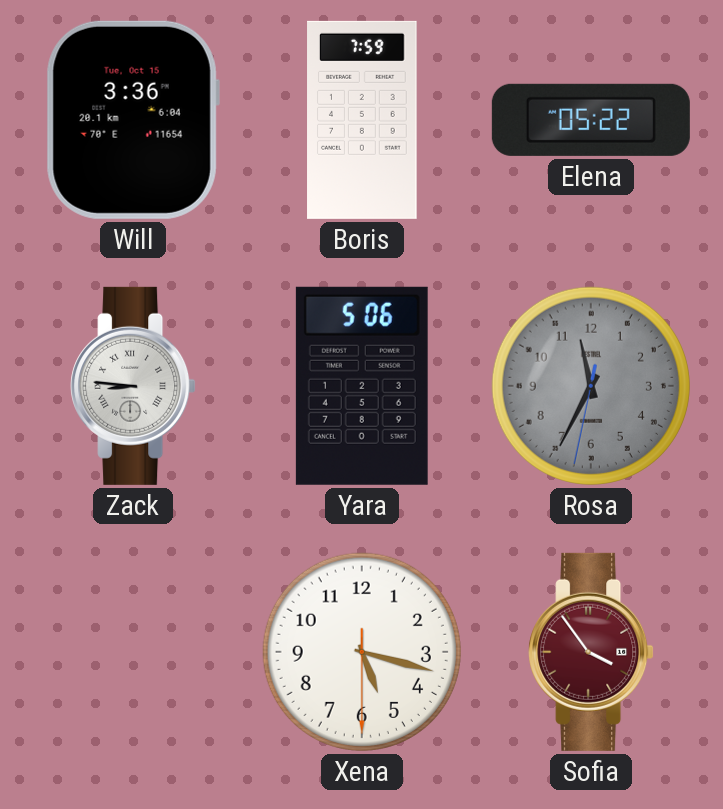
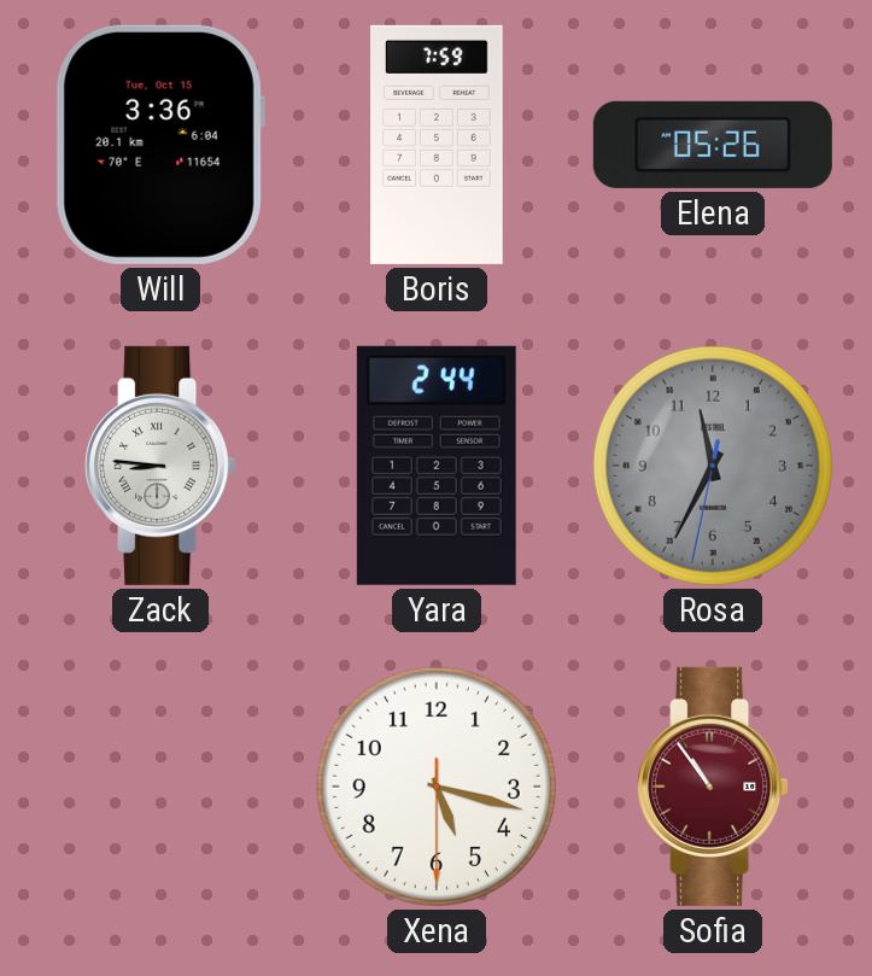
Elena: 05:22 -> 05:26
Yara: 5:06 -> 2:44
Sofia: 3:54 -> 10:54
